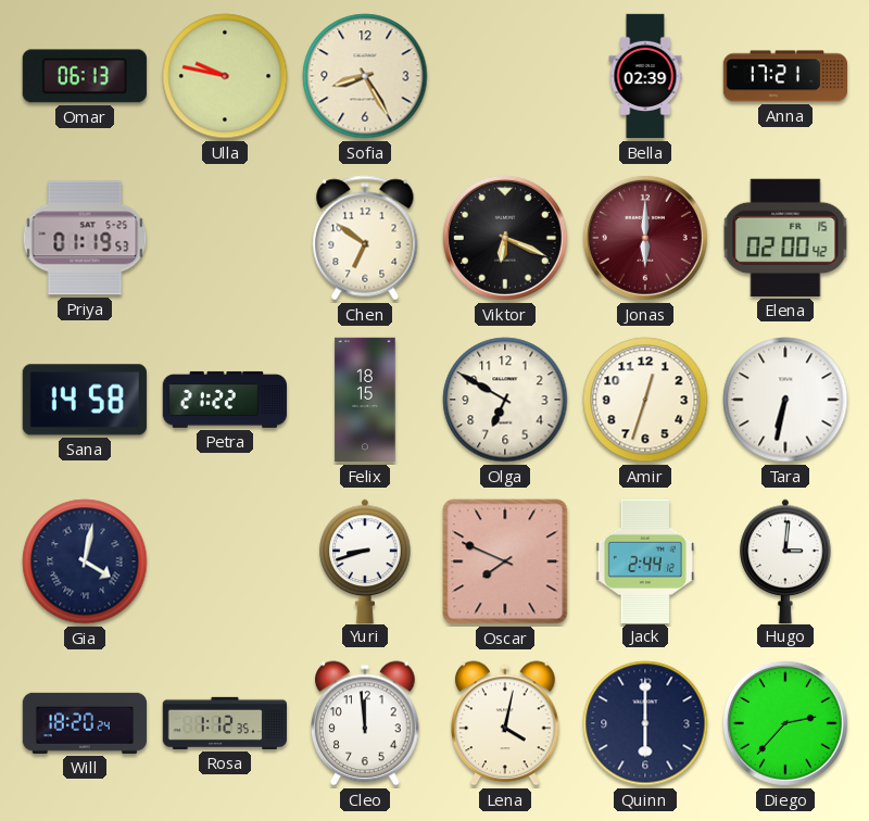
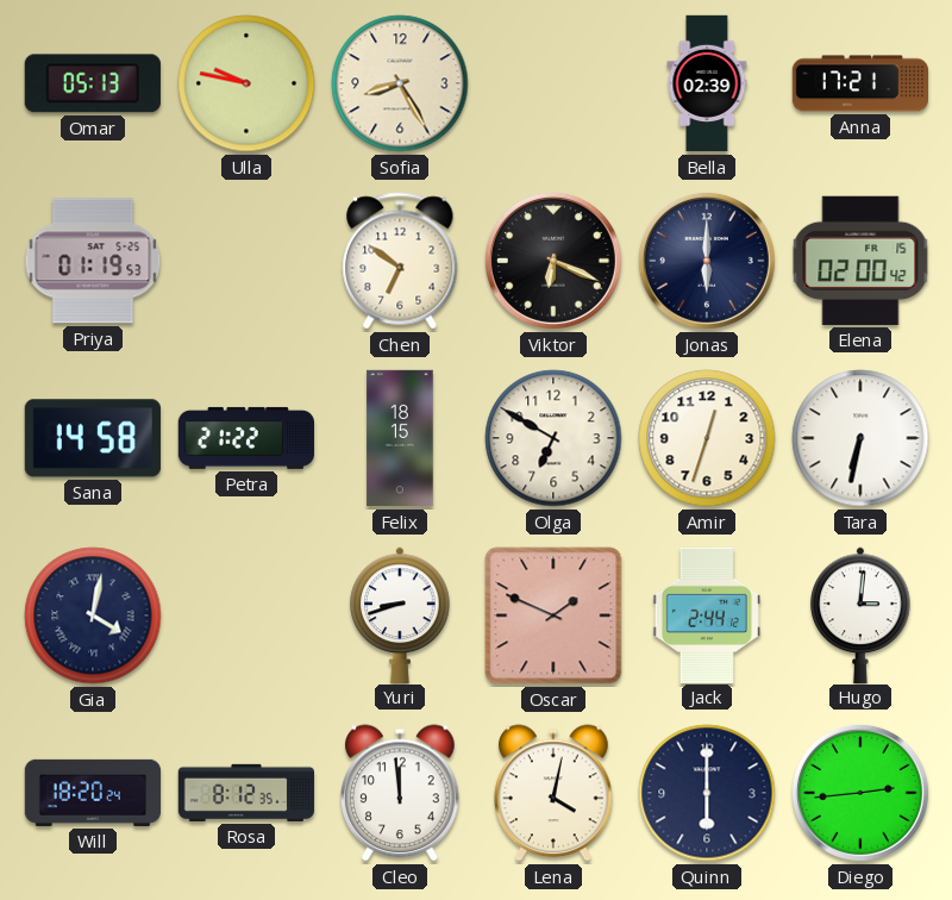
Omar: 06:13 -> 05:13
Jonas dial: burgundy -> navy
Oscar: 7:49 -> 1:49
Rosa: 1:12 -> 8:12
Diego: 2:37 -> 2:44
